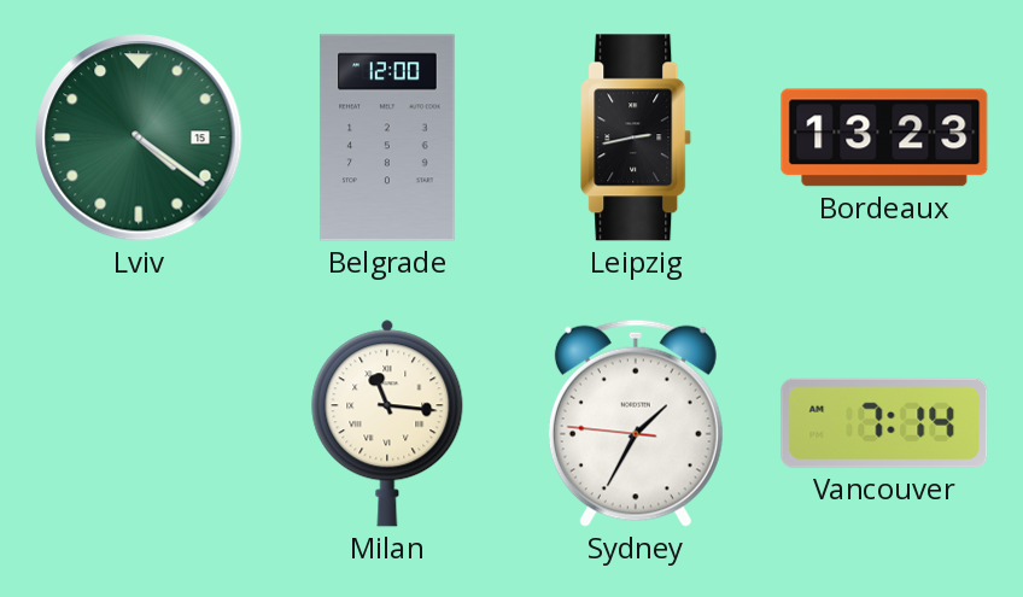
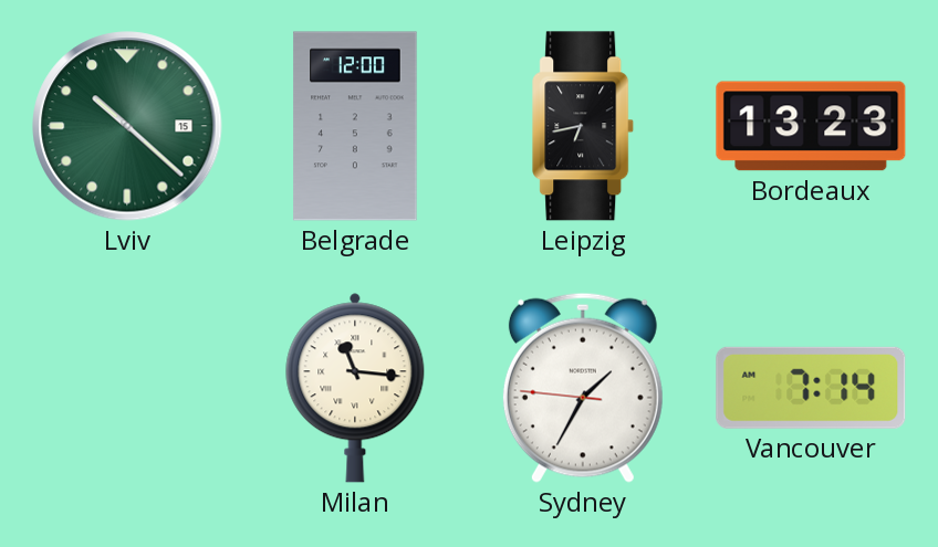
Lviv: 4:21 -> 10:22
Leipzig: 2:43 -> 6:43
